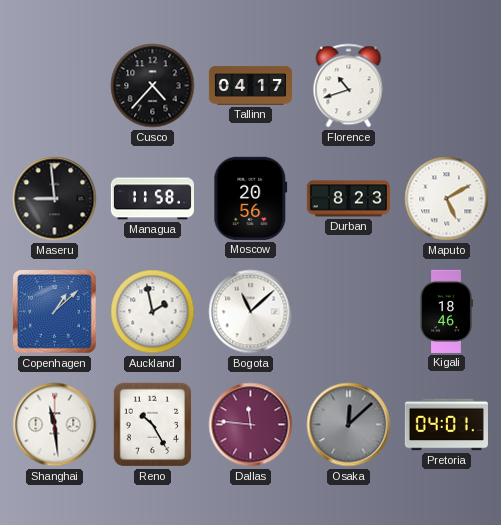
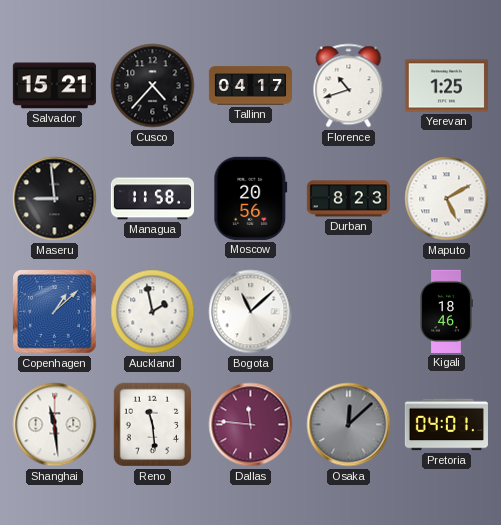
Salvador: none -> 15:21
Yerevan: none -> 1:25
Reno: 10:25 -> 11:29
